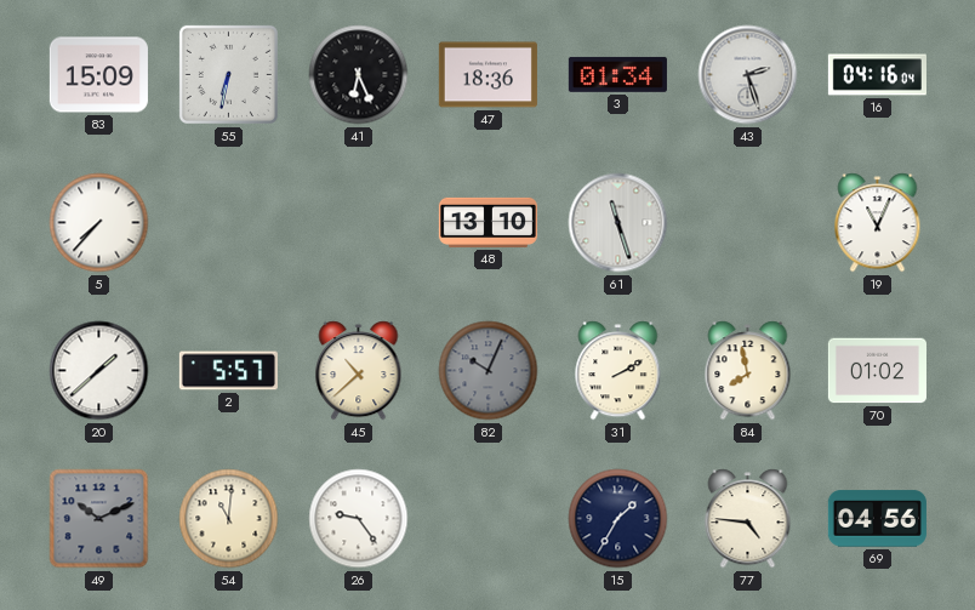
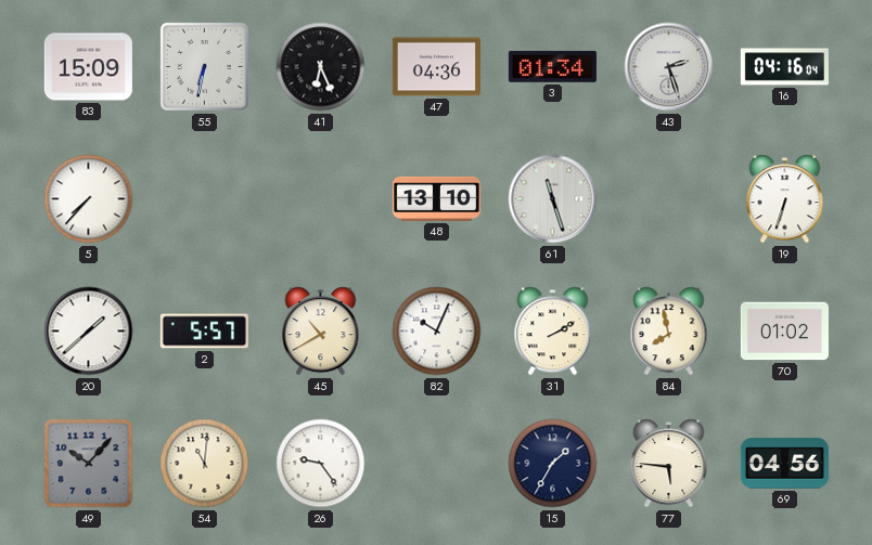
47: 18:36 -> 04:36
19: 11:04 -> 6:33
45: 10:38 -> 10:40
82 dial: grey -> white
49: 10:11 -> 10:07
77: 4:46 -> 5:46
